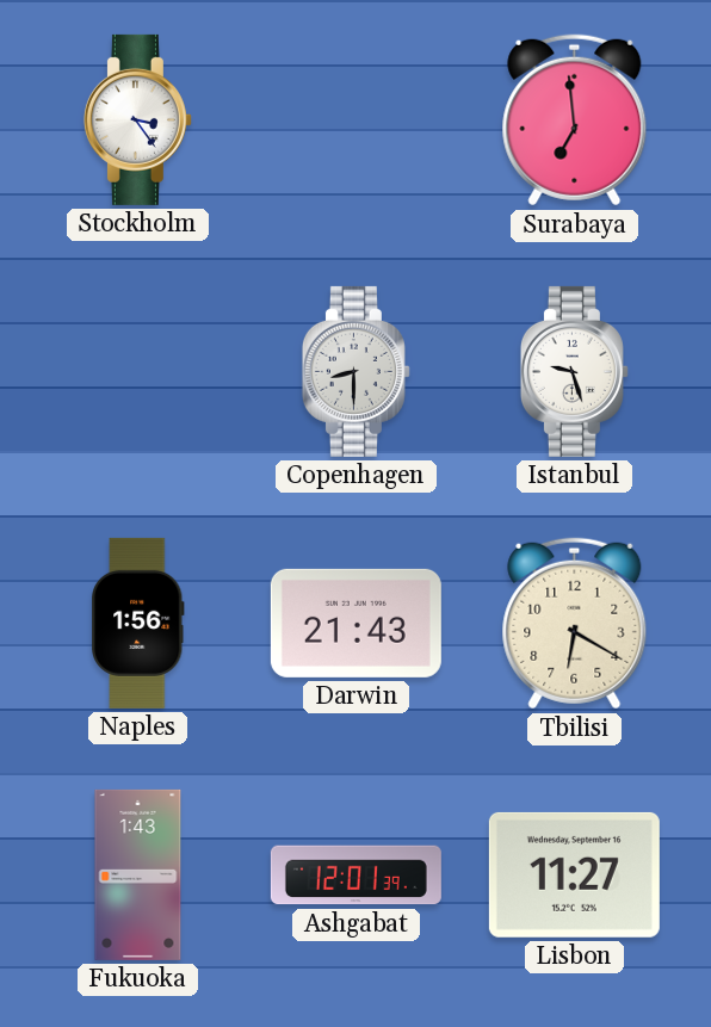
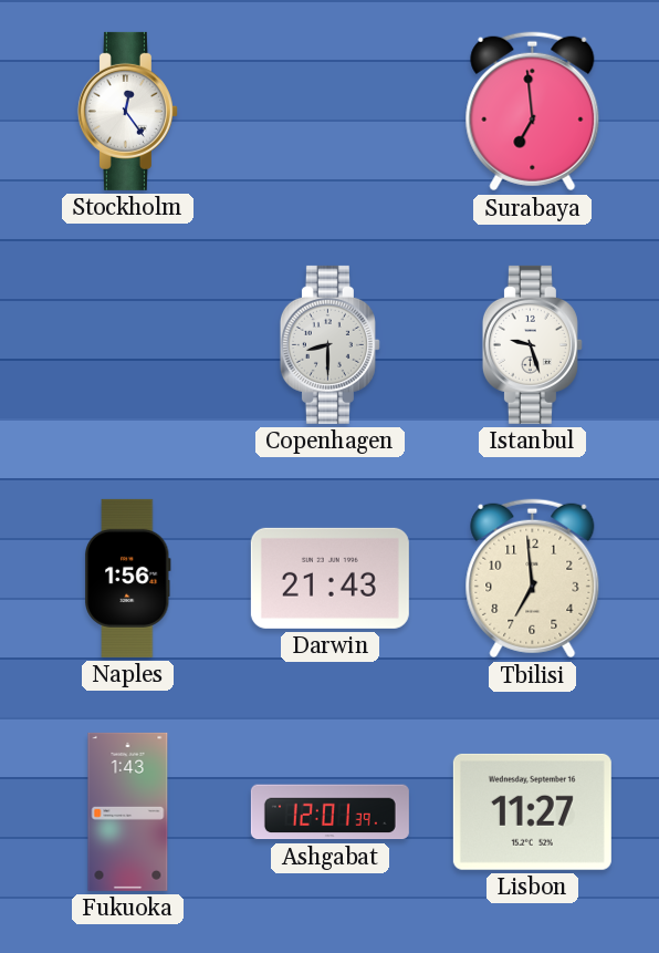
Stockholm: 3:24 -> 12:24
Tbilisi: 6:20 -> 6:59
